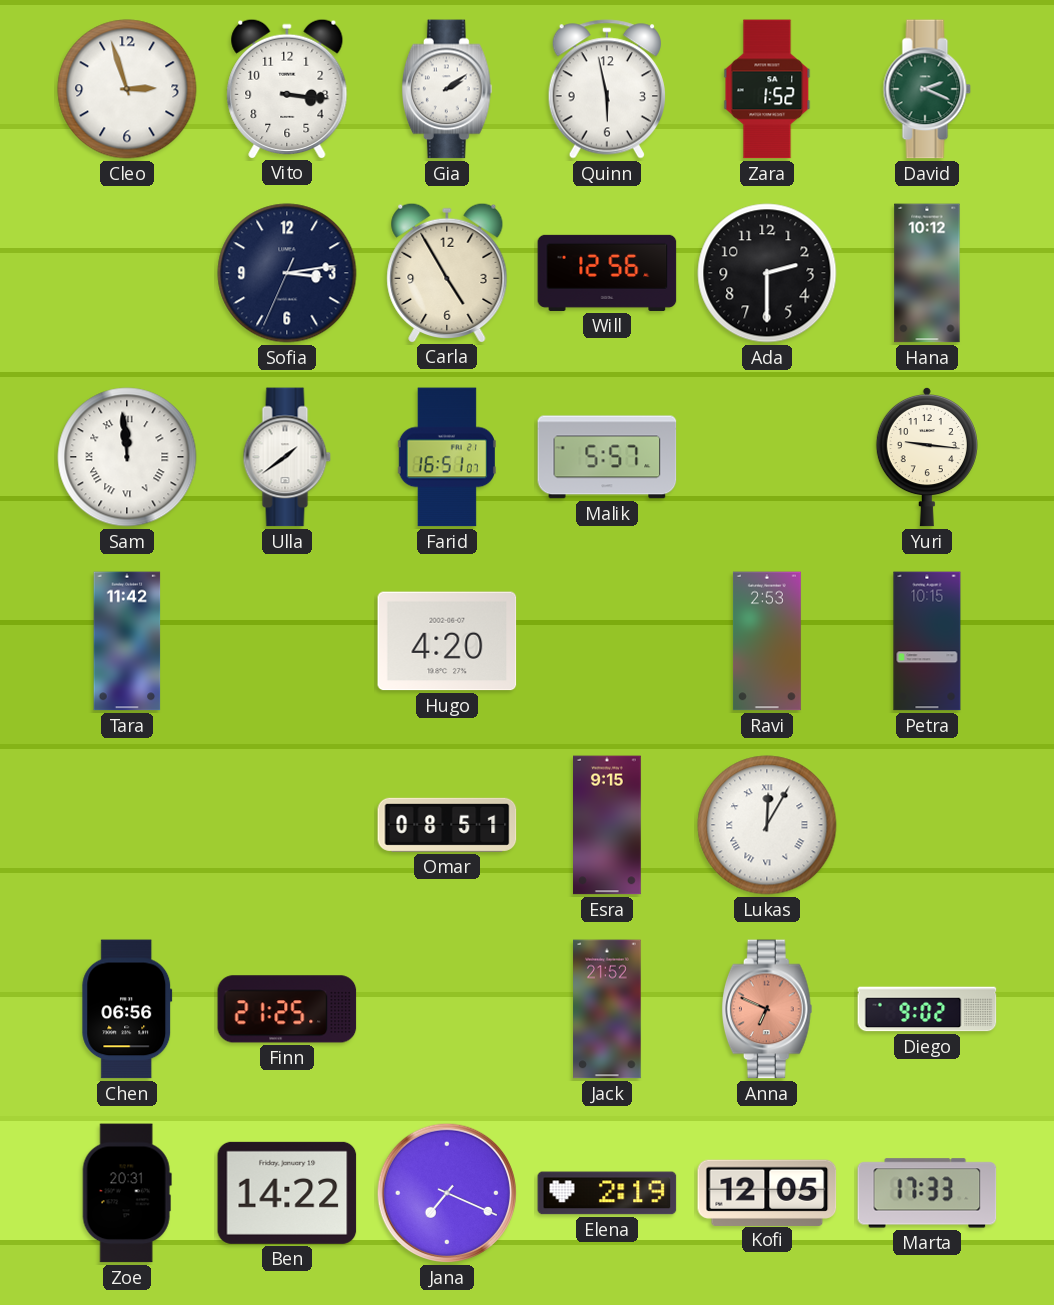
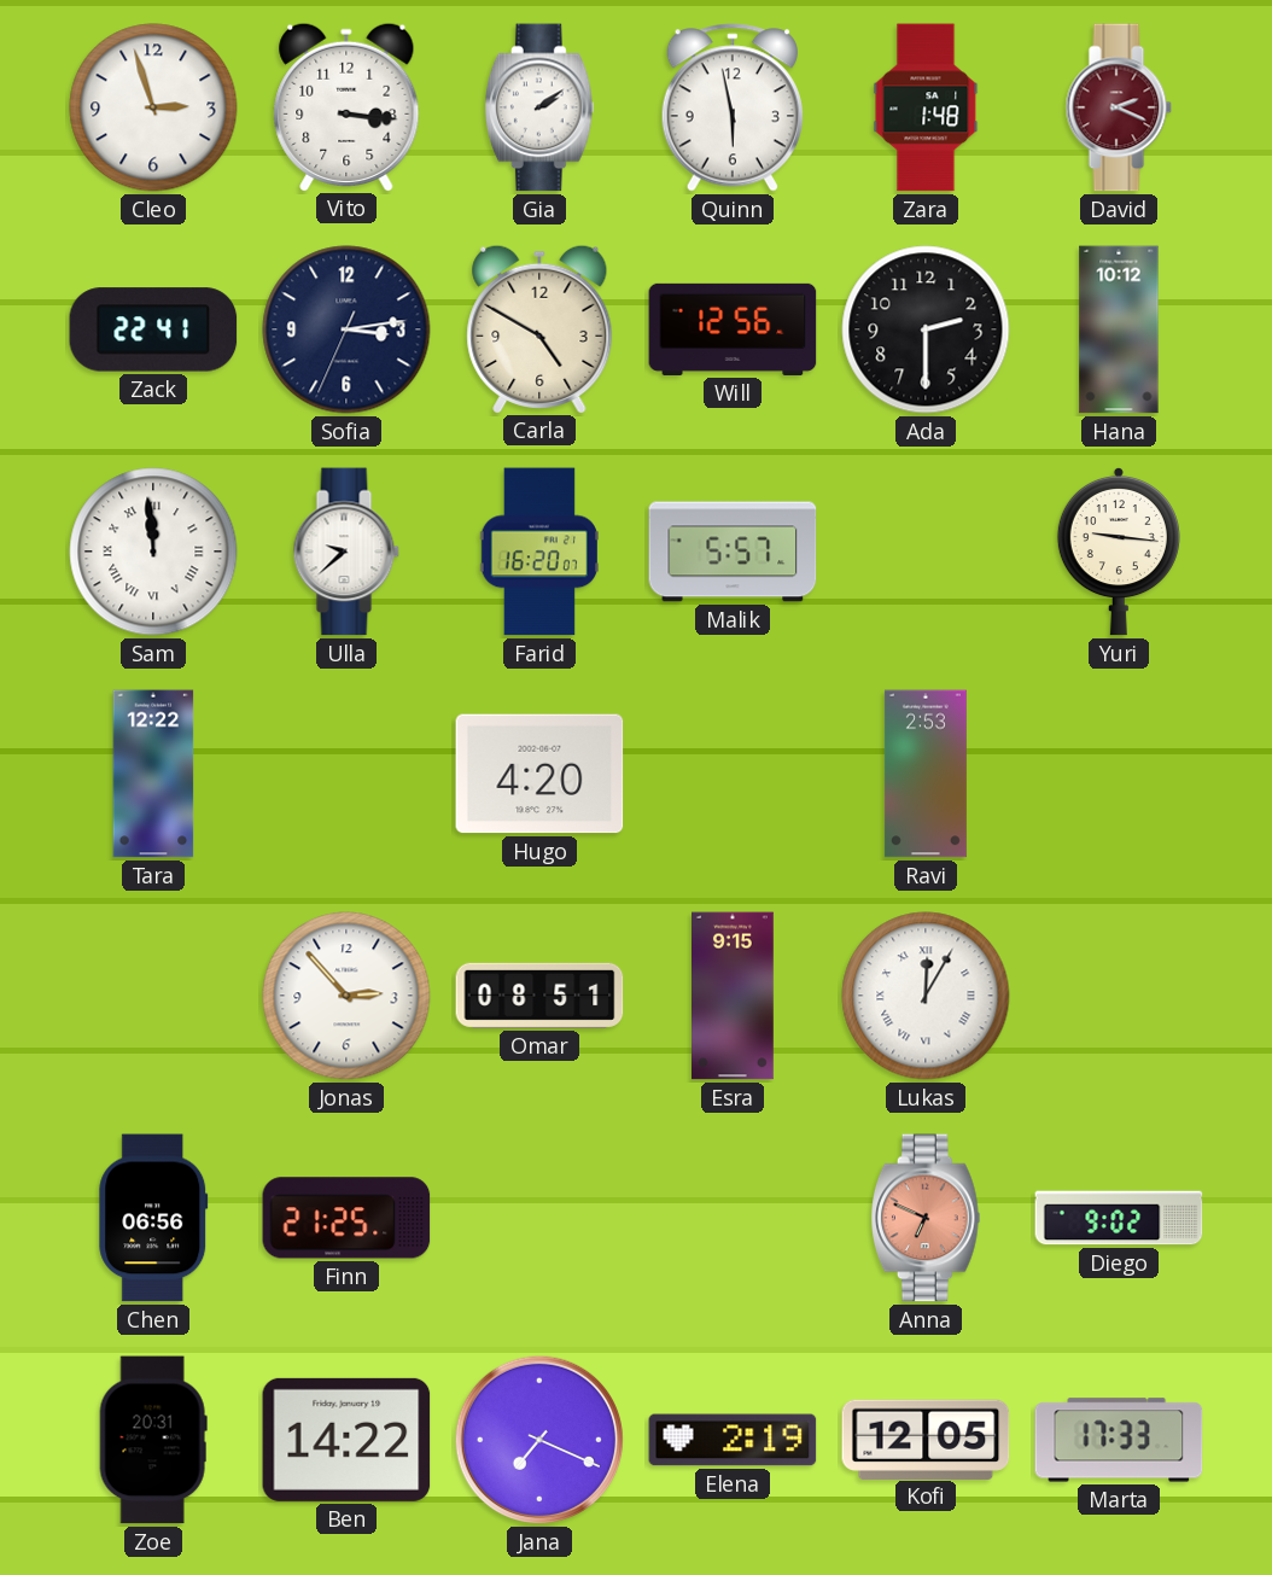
Zara: 1:52 -> 1:48
David dial: green -> burgundy
Zack: none -> 22:41
Carla: 4:55 -> 4:50
Ulla: 1:39 -> 9:38
Farid: 16:51 -> 16:20
Tara: 11:42 -> 12:22
Petra: 10:15 -> none
Jonas: none -> 2:53
Jack: 21:52 -> none
